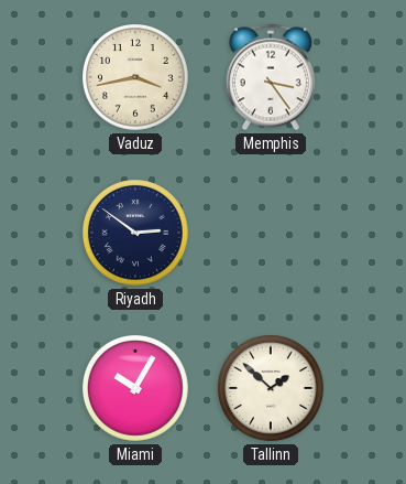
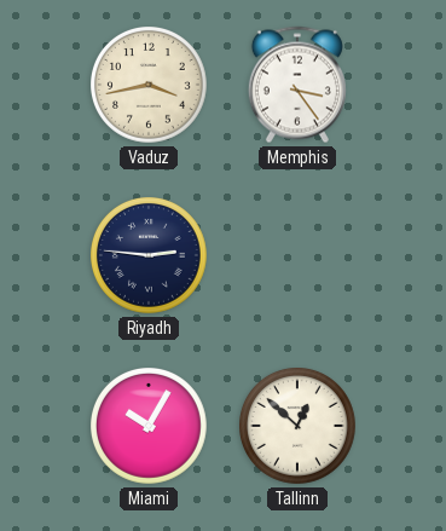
Riyadh: 2:51 -> 2:46
Tallinn: 1:52 -> 12:52
